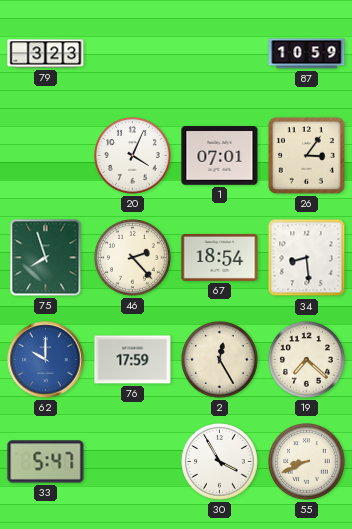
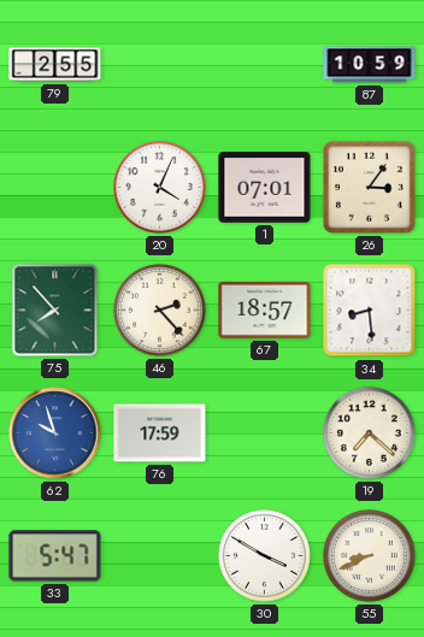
79: 3:23 -> 2:55
75: 7:57 -> 7:53
67: 18:54 -> 18:57
62: 10:00 -> 9:57
2: 12:25 -> none
30: 3:55 -> 3:50
